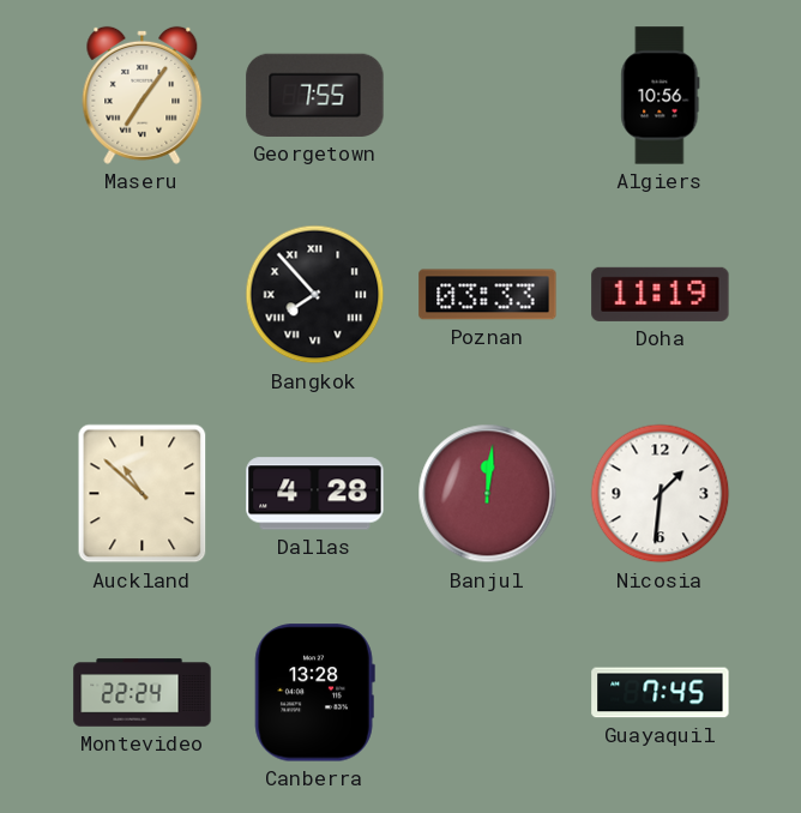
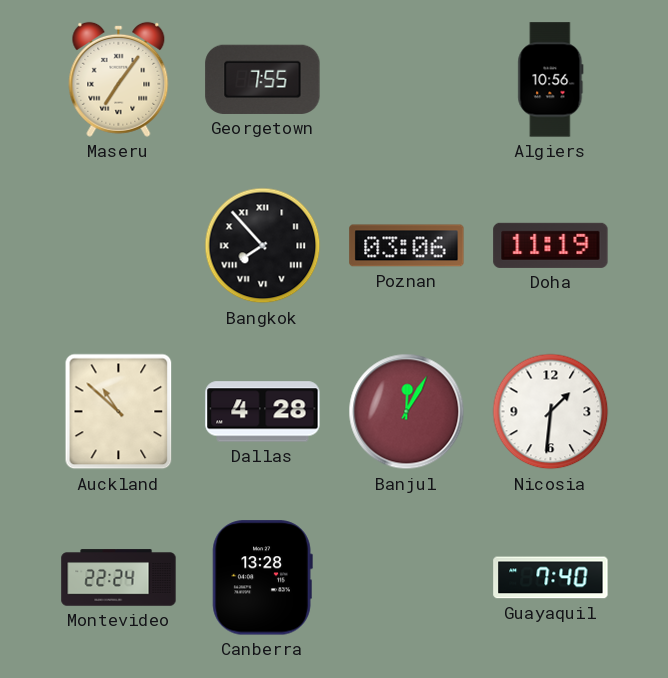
Poznan: 03:33 -> 03:06
Banjul: 12:01 -> 12:05
Guayaquil: 7:45 -> 7:40
